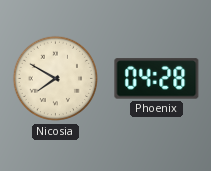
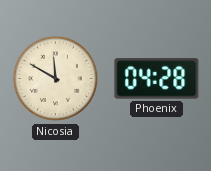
Nicosia: 7:50 -> 11:50
